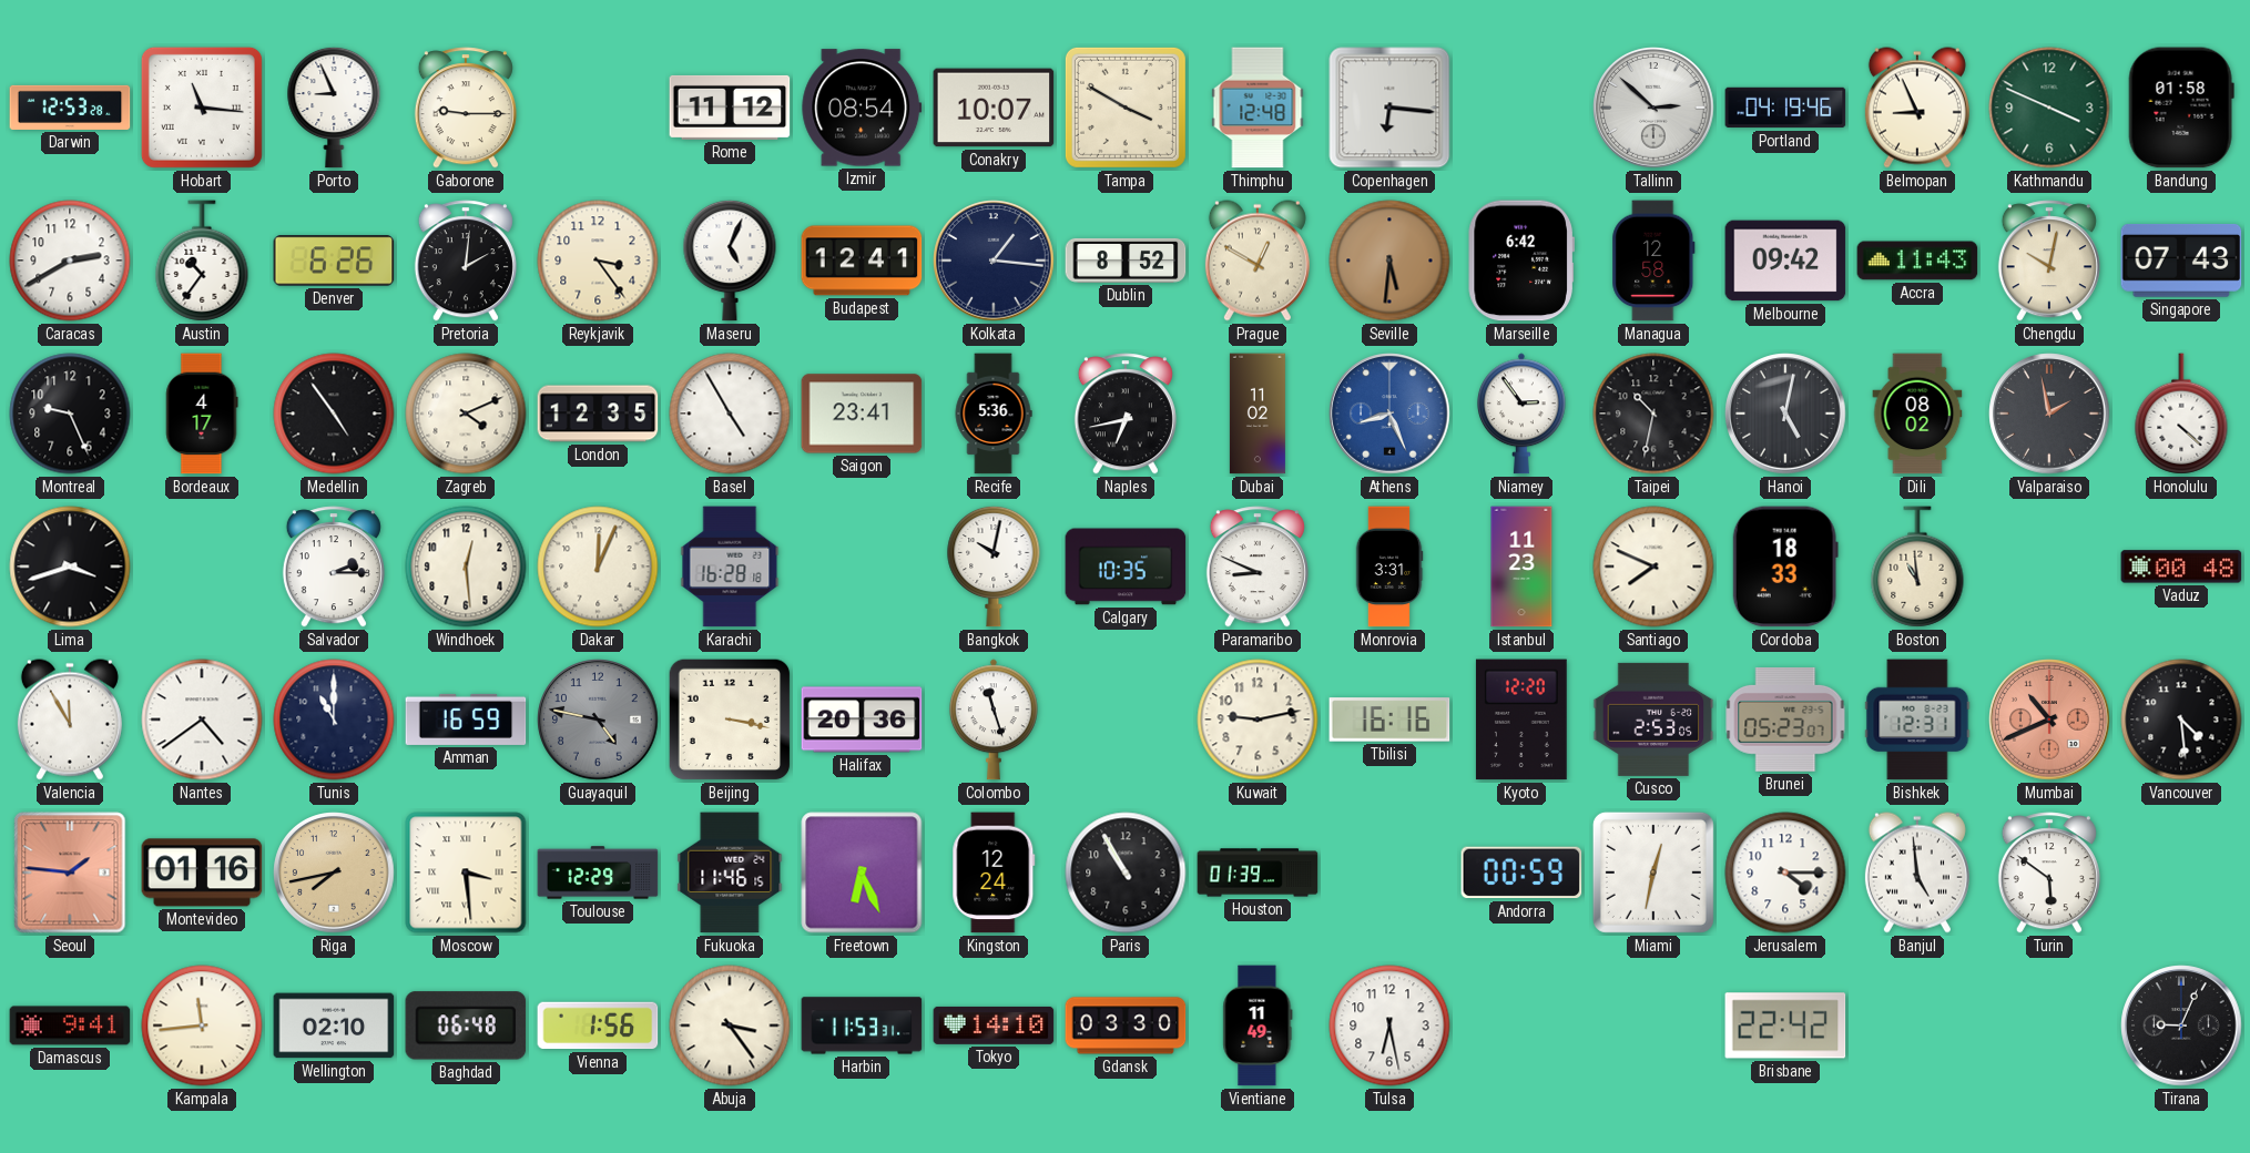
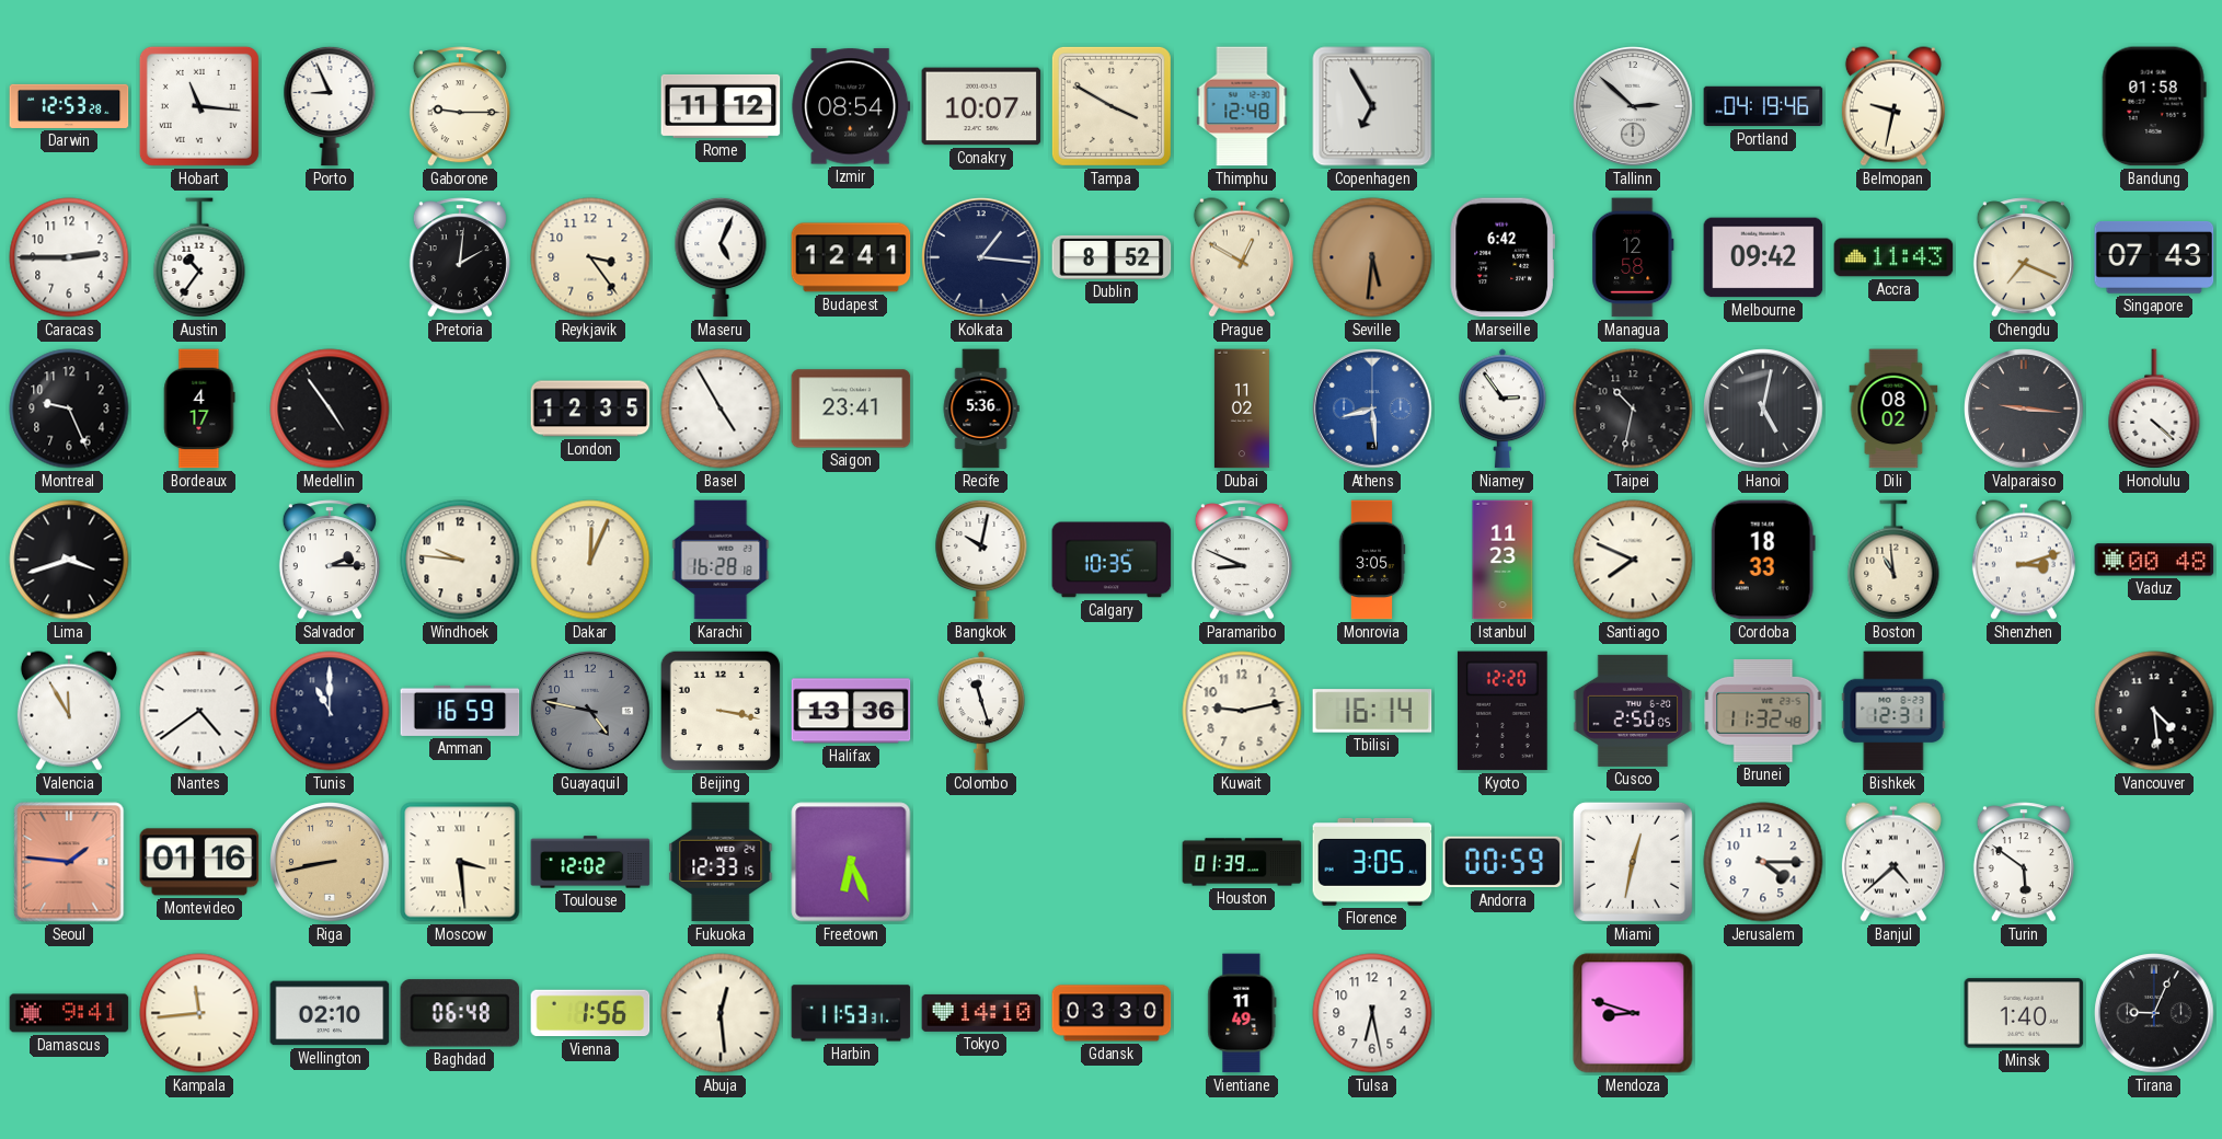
Copenhagen: 6:16 -> 6:55
Belmopan: 8:56 -> 9:32
Kathmandu: 3:49 -> none
Caracas: 2:40 -> 2:45
Denver: 6:26 -> none
Chengdu: 10:02 -> 7:19
Zagreb: 4:11 -> none
Naples: 6:43 -> none
Athens: 8:26 -> 8:29
Valparaiso: 1:58 -> 9:16
Windhoek: 12:29 -> 9:46
Monrovia: 3:31 -> 3:05
Shenzhen: none -> 3:12
Halifax: 20:36 -> 13:36
Tbilisi: 16:16 -> 16:14
Cusco: 2:53 -> 2:50
Brunei: 05:23 -> 11:32
Mumbai: 10:41 -> none
Riga: 7:43 -> 8:43
Toulouse: 12:29 -> 12:02
Fukuoka: 11:46 -> 12:33
Kingston: 12:24 -> none
Paris: 10:55 -> none
Florence: none -> 3:05
Banjul: 4:59 -> 4:38
Abuja: 3:24 -> 12:29
Mendoza: none -> 8:48
Brisbane: 22:42 -> none
Minsk: none -> 1:40
